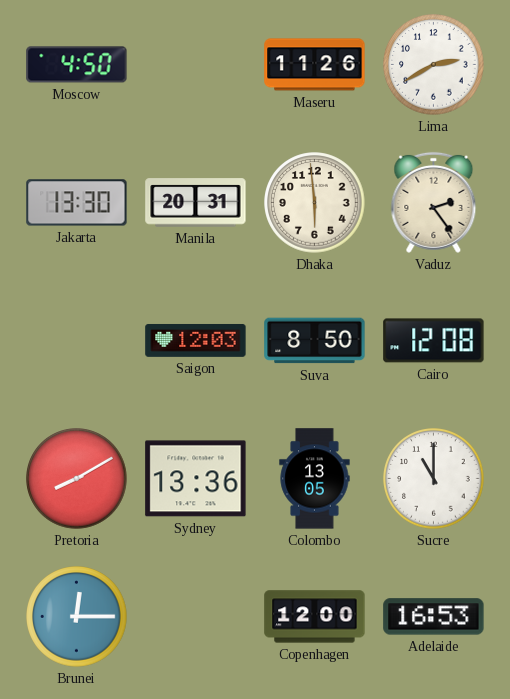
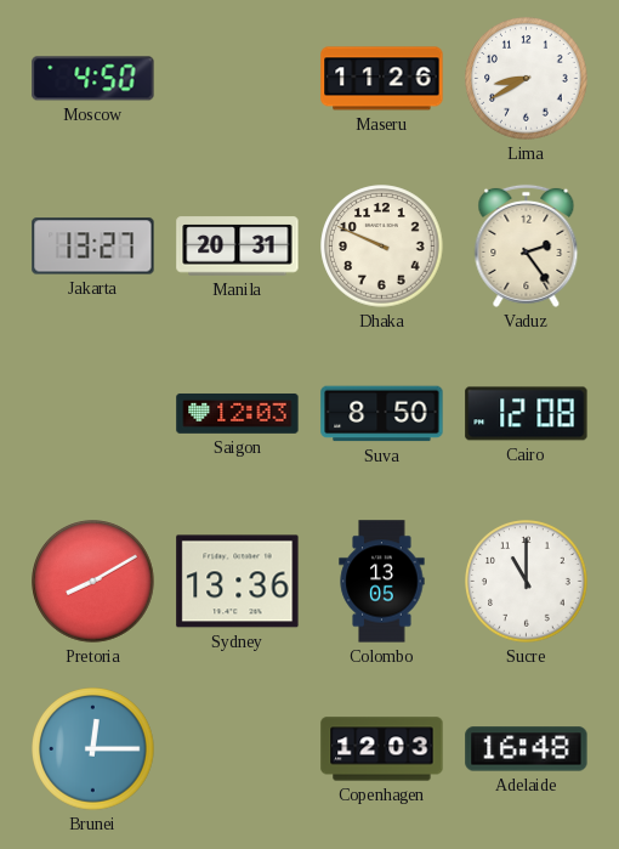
Lima: 2:40 -> 8:40
Jakarta: 13:30 -> 13:27
Dhaka: 5:59 -> 9:49
Copenhagen: 12:00 -> 12:03
Adelaide: 16:53 -> 16:48
